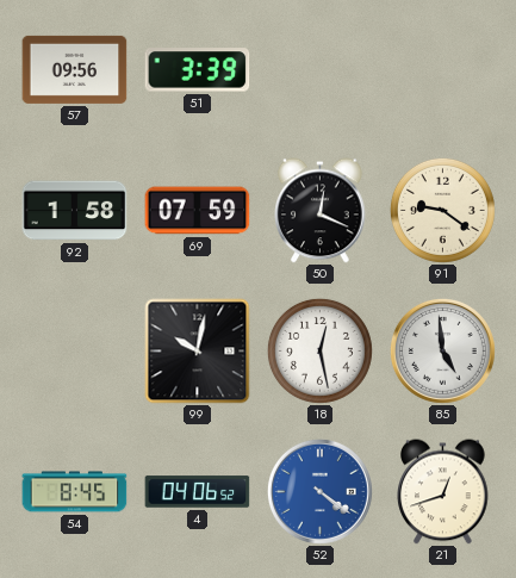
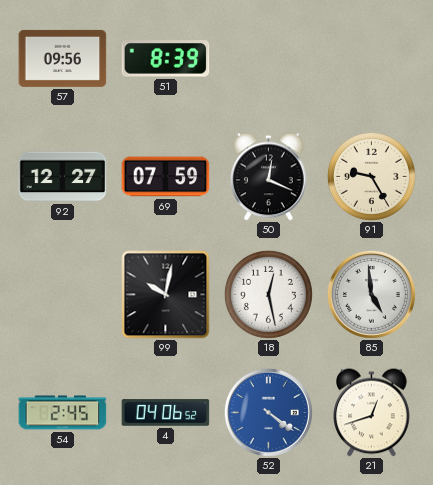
51: 3:39 -> 8:39
92: 1:58 -> 12:27
91: 9:21 -> 9:25
54: 8:45 -> 2:45
